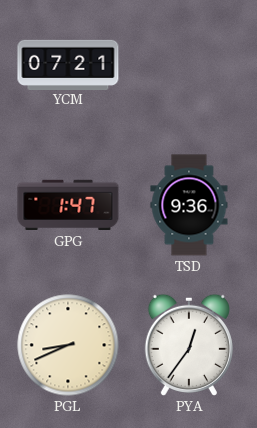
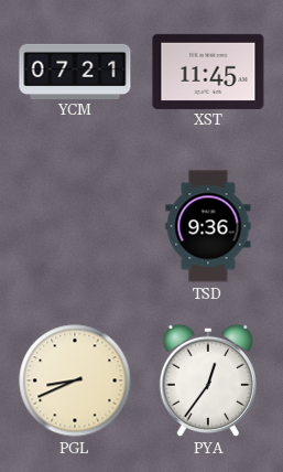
XST: none -> 11:45
GPG: 1:47 -> none
